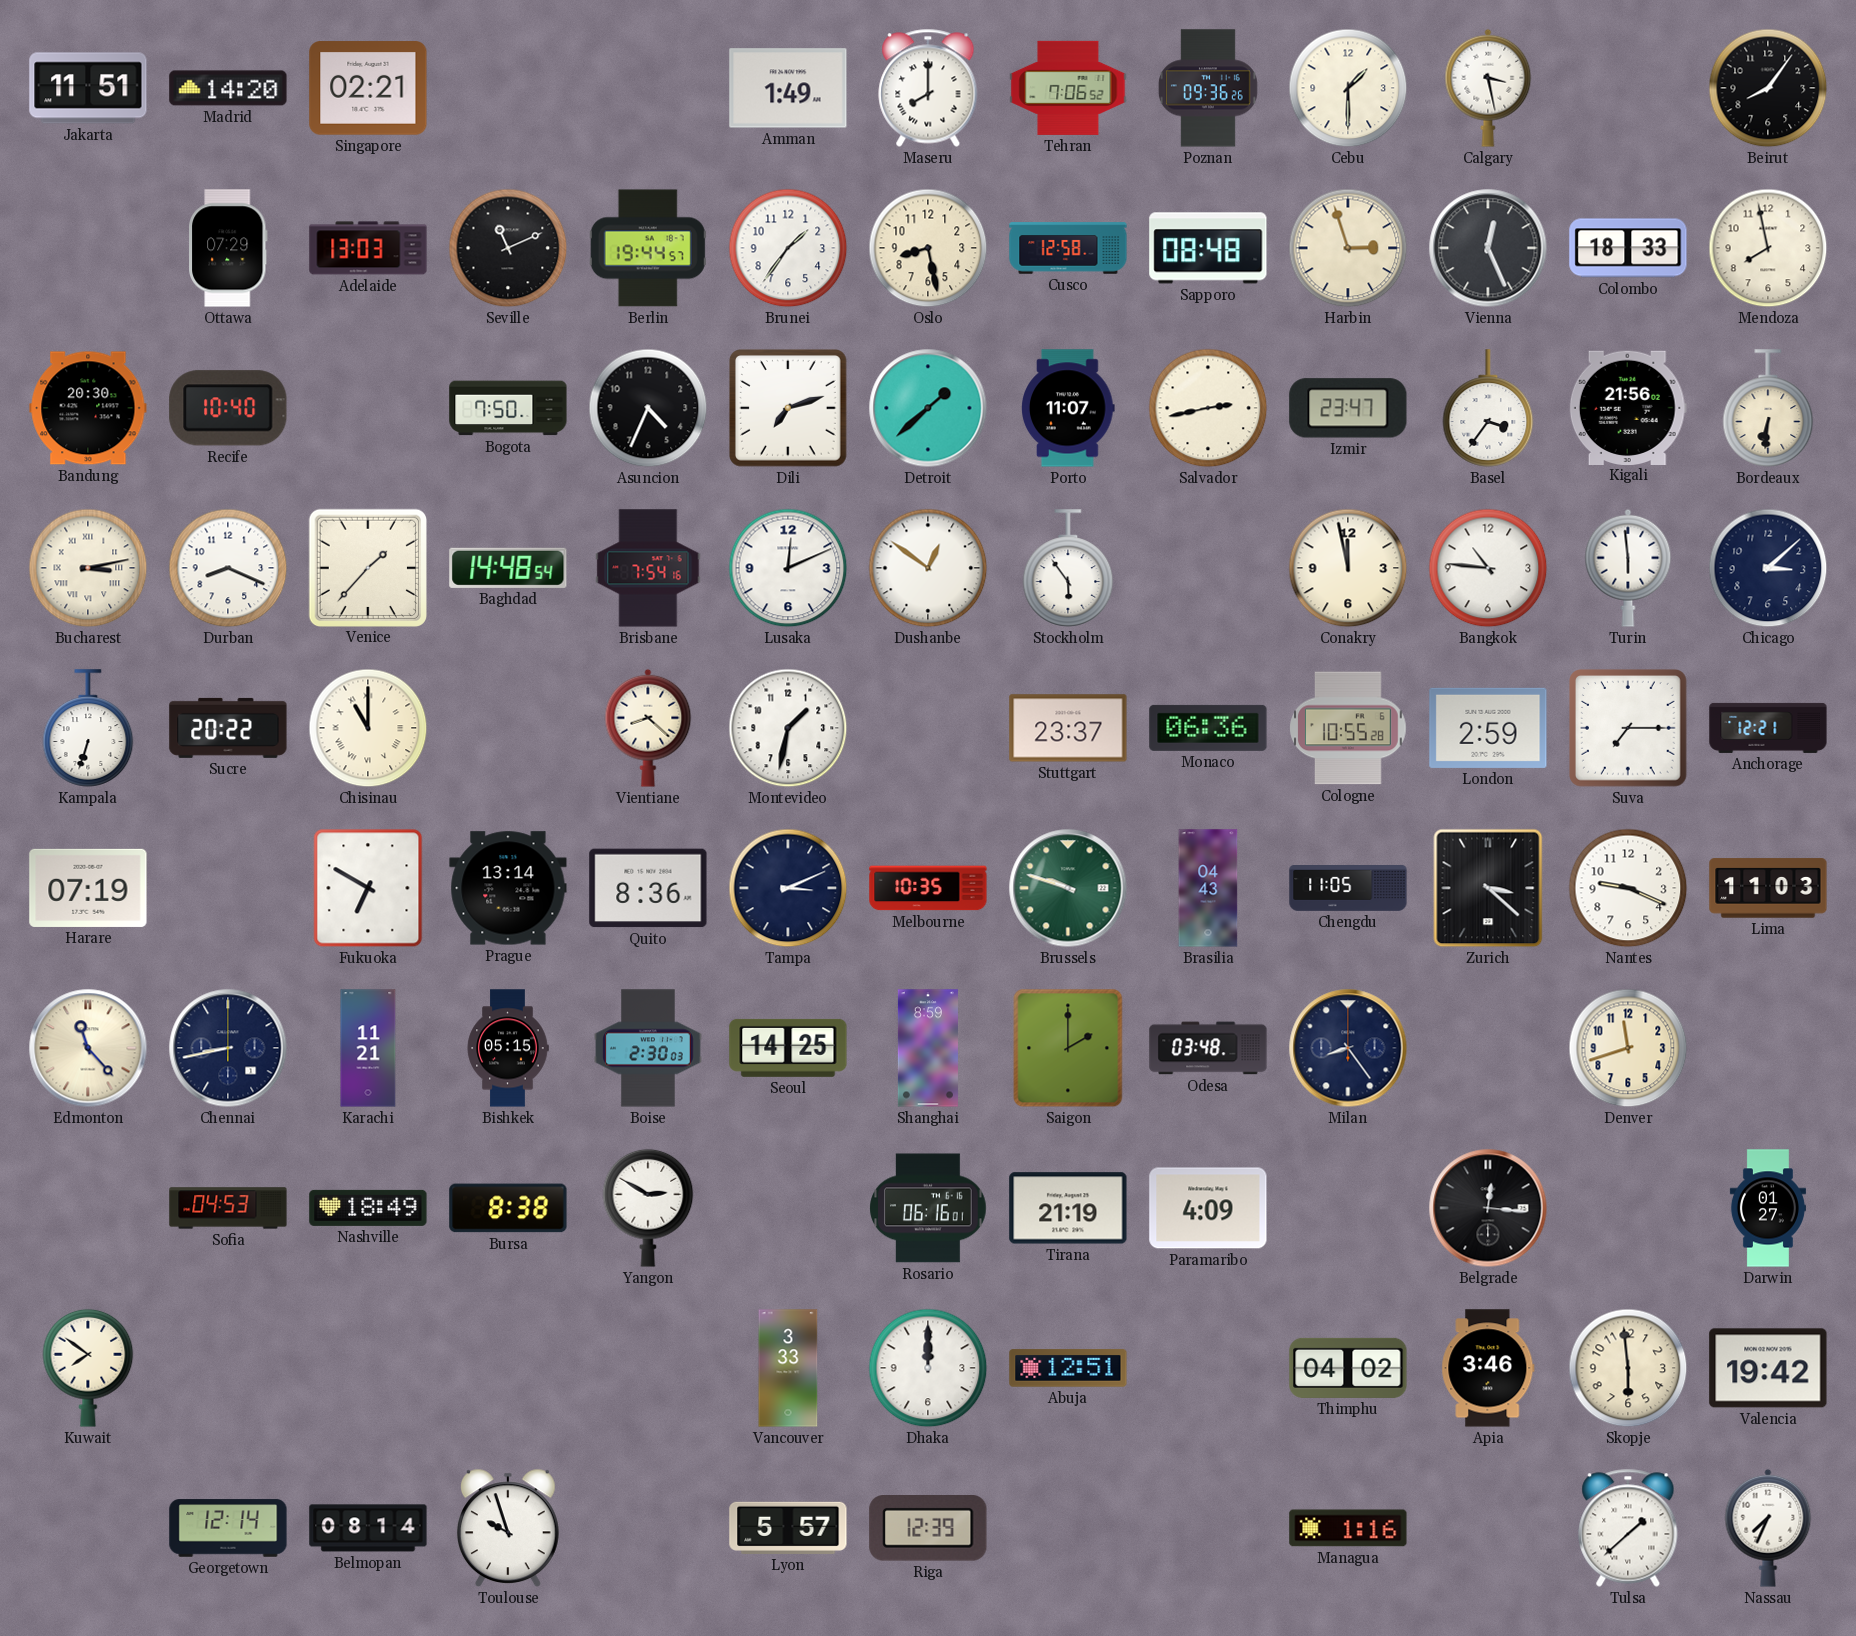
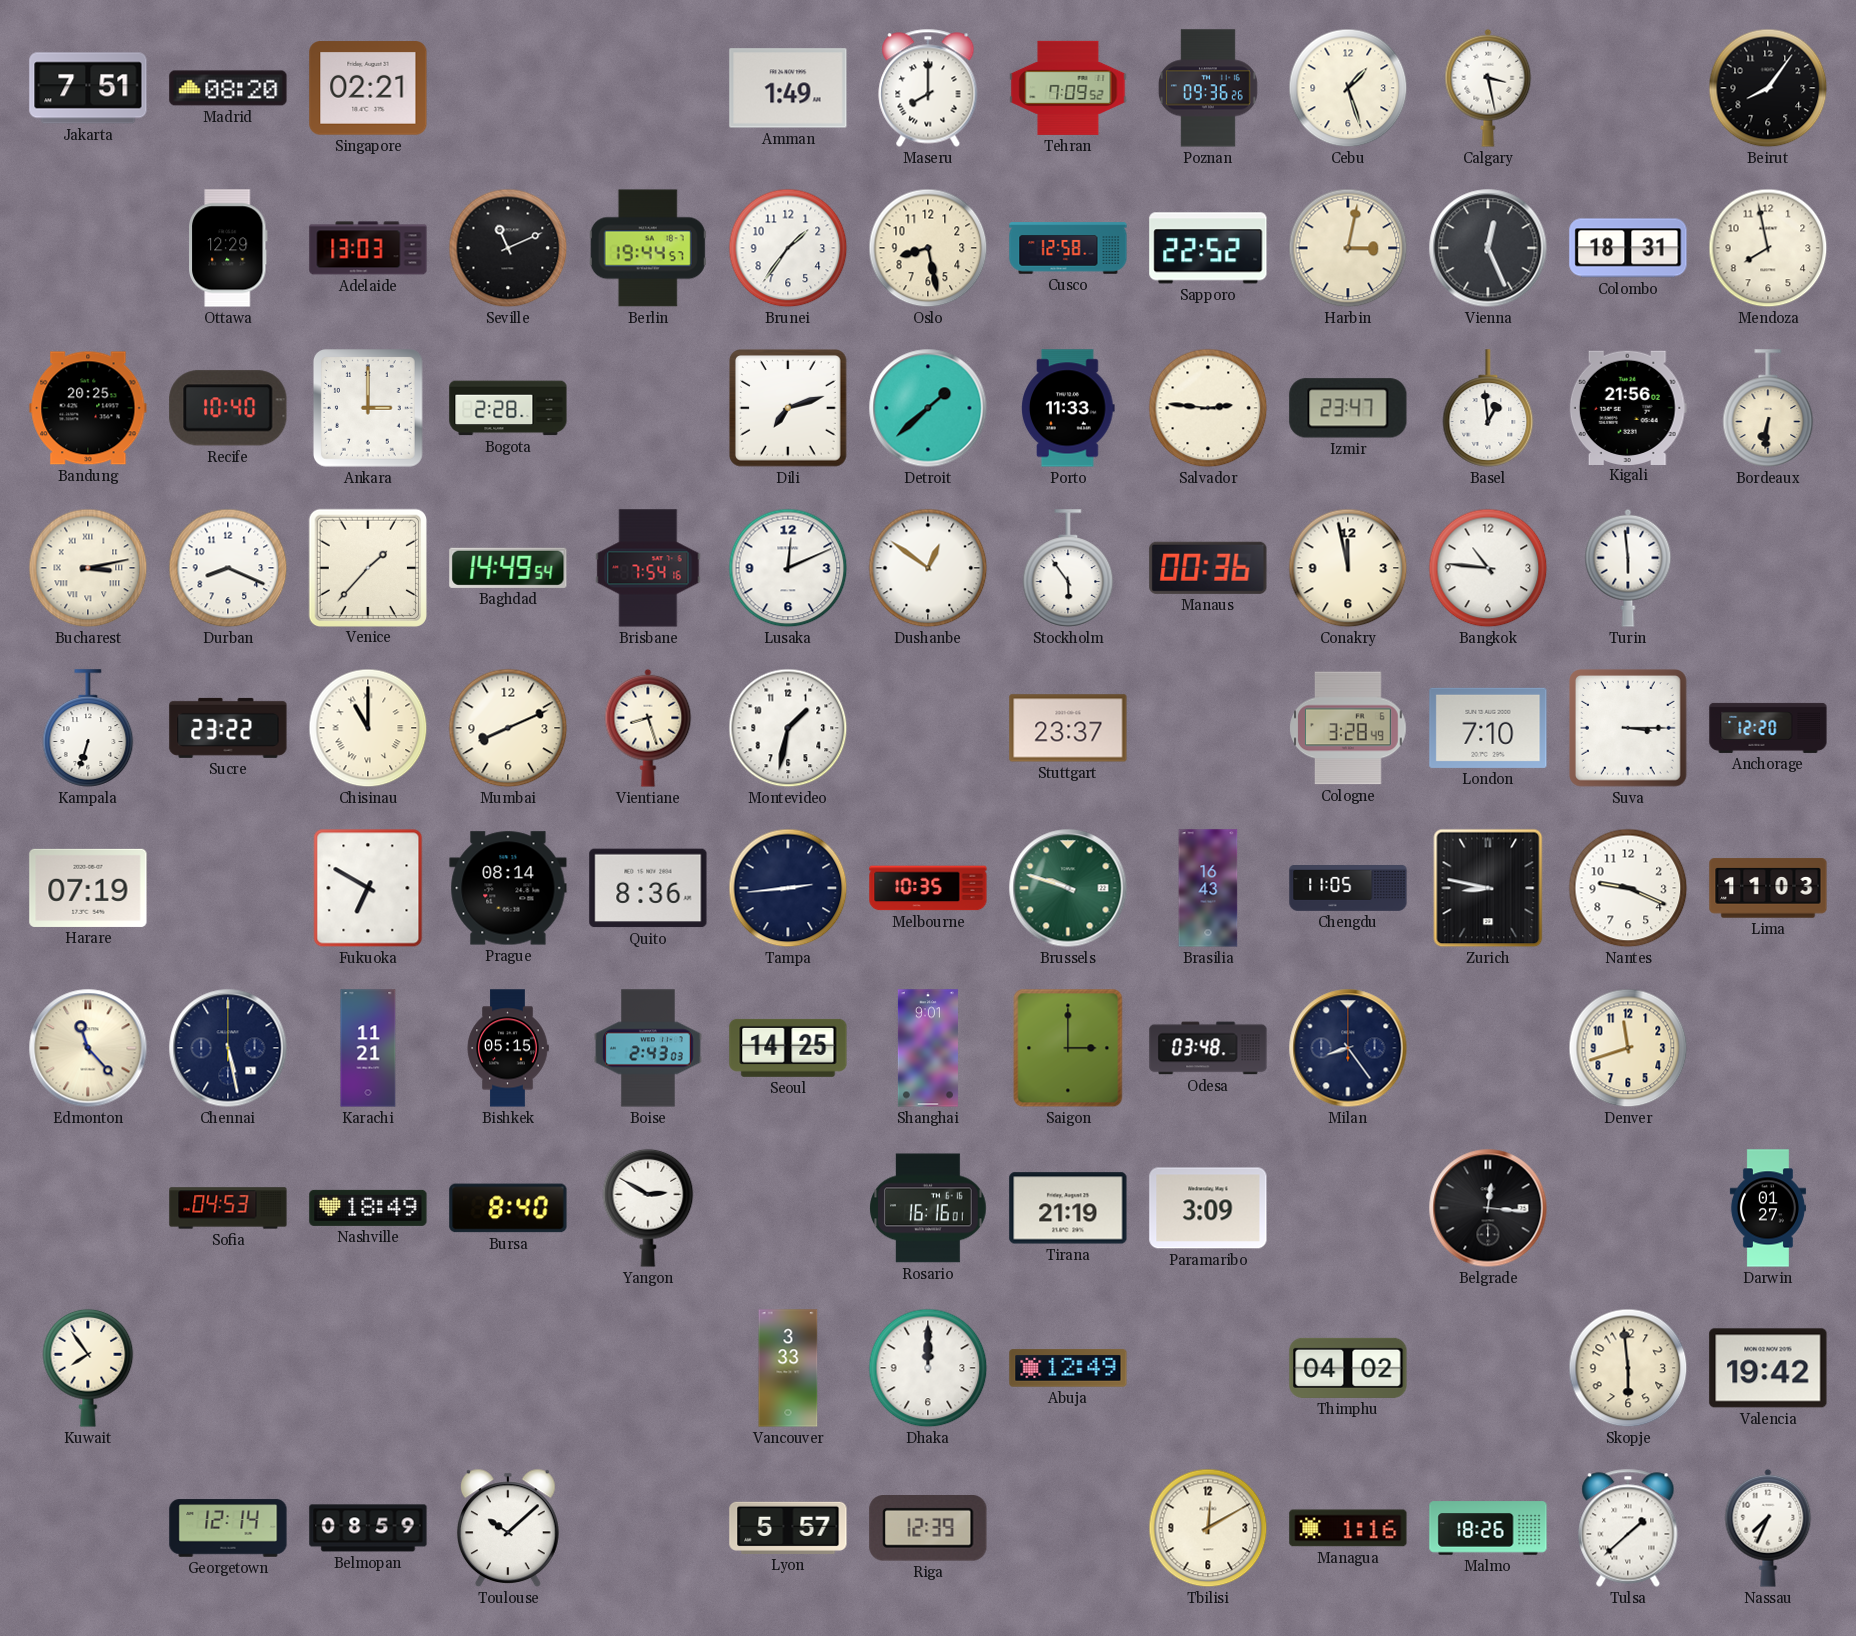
Jakarta: 11:51 -> 7:51
Madrid: 14:20 -> 08:20
Tehran: 7:06 -> 7:09
Cebu: 1:30 -> 1:27
Ottawa: 07:29 -> 12:29
Sapporo: 08:48 -> 22:52
Harbin: 2:57 -> 3:02
Colombo: 18:33 -> 18:31
Bandung: 20:30 -> 20:25
Ankara: none -> 3:00
Bogota: 7:50 -> 2:28
Asuncion: 4:34 -> none
Porto: 11:07 -> 11:33
Salvador: 2:43 -> 2:46
Basel: 3:36 -> 12:59
Baghdad: 14:48 -> 14:49
Manaus: none -> 00:36
Chicago: 3:08 -> none
Sucre: 20:22 -> 23:22
Mumbai: none -> 8:11
Vientiane: 8:22 -> 8:27
Monaco: 06:36 -> none
Cologne: 10:55 -> 3:28
London: 2:59 -> 7:10
Suva: 7:15 -> 3:15
Anchorage: 12:21 -> 12:20
Prague: 13:14 -> 08:14
Tampa: 3:11 -> 2:44
Brasilia: 04:43 -> 16:43
Zurich: 3:22 -> 8:47
Chennai: 8:43 -> 5:28
Boise: 2:30 -> 2:43
Shanghai: 8:59 -> 9:01
Saigon: 2:00 -> 3:00
Bursa: 8:38 -> 8:40
Rosario: 06:16 -> 16:16
Paramaribo: 4:09 -> 3:09
Kuwait: 7:51 -> 7:54
Abuja: 12:51 -> 12:49
Apia: 3:46 -> none
Belmopan: 08:14 -> 08:59
Toulouse: 9:57 -> 10:08
Tbilisi: none -> 12:10
Malmo: none -> 18:26
